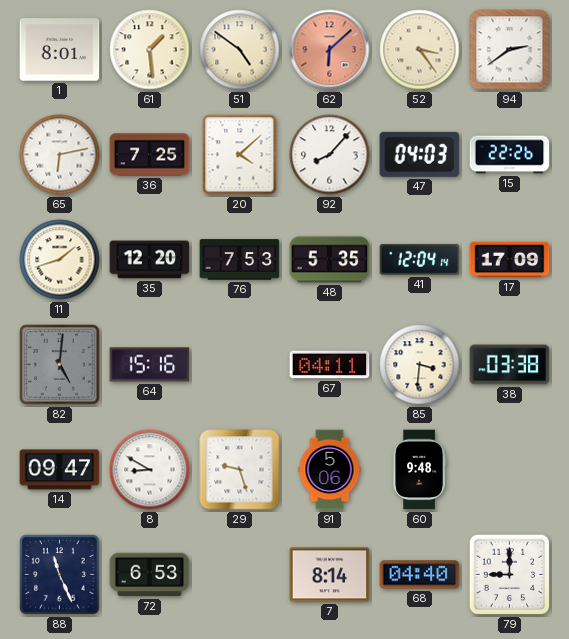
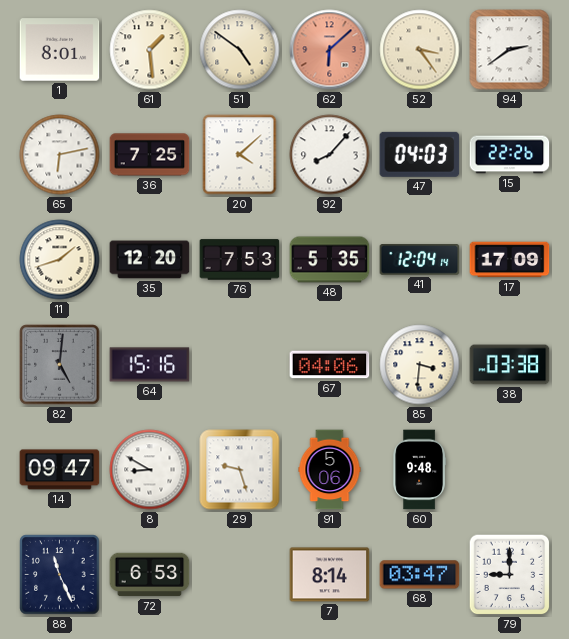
67: 04:11 -> 04:06
68: 04:40 -> 03:47
